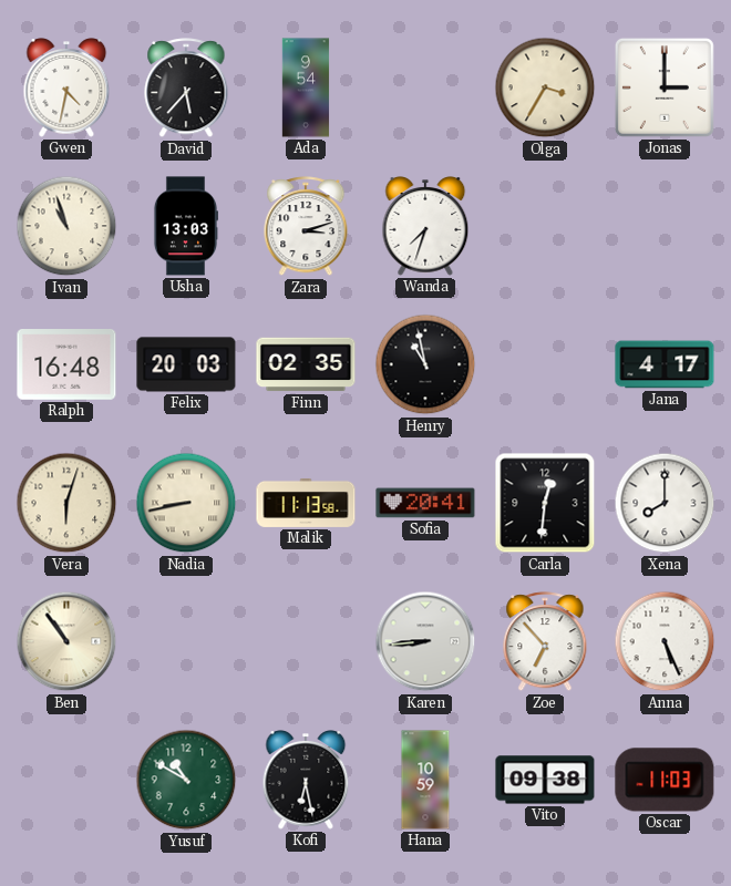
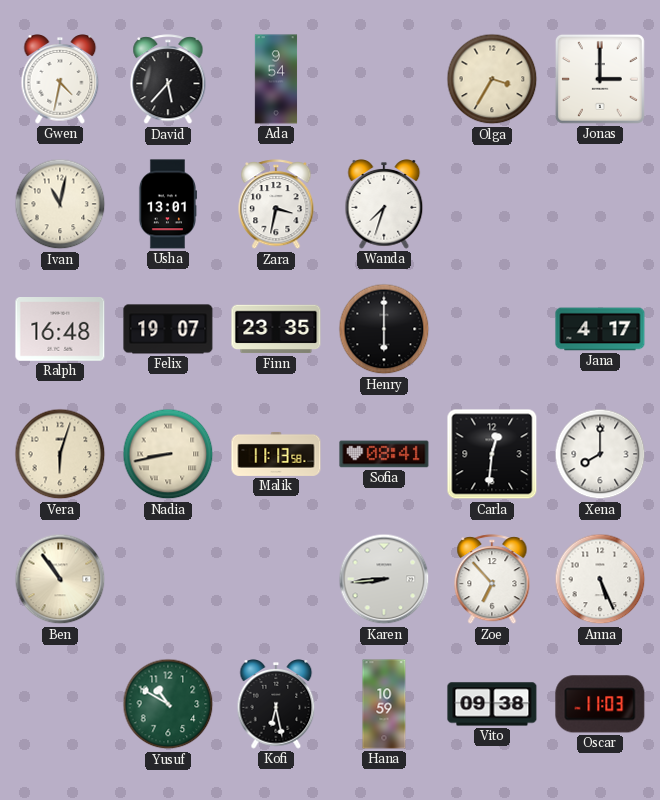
Ivan: 10:57 -> 11:02
Usha: 13:03 -> 13:01
Zara: 3:12 -> 3:32
Felix: 20:03 -> 19:07
Finn: 02:35 -> 23:35
Henry: 10:58 -> 6:00
Sofia: 20:41 -> 08:41
